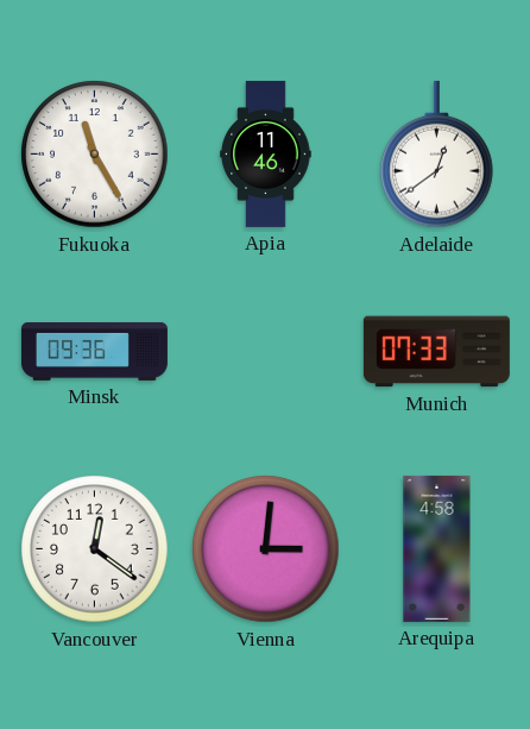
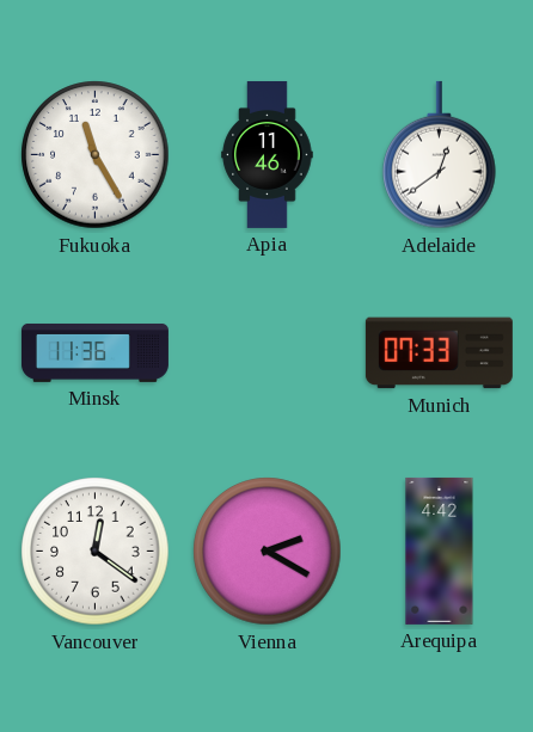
Minsk: 09:36 -> 11:36
Vienna: 3:01 -> 2:20
Arequipa: 4:58 -> 4:42
